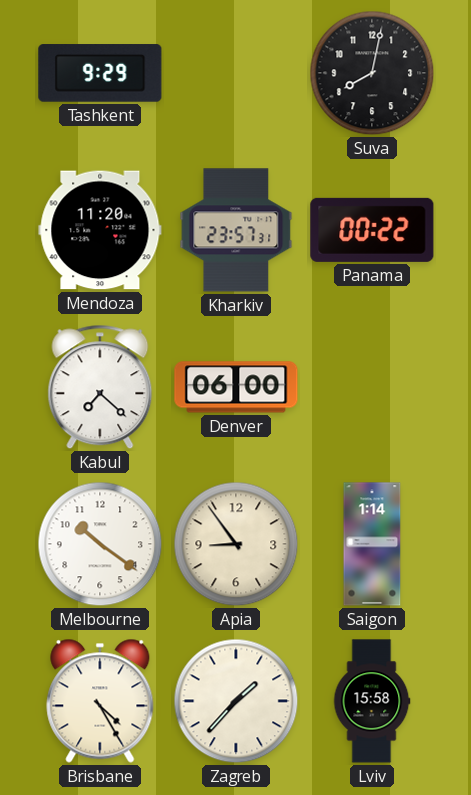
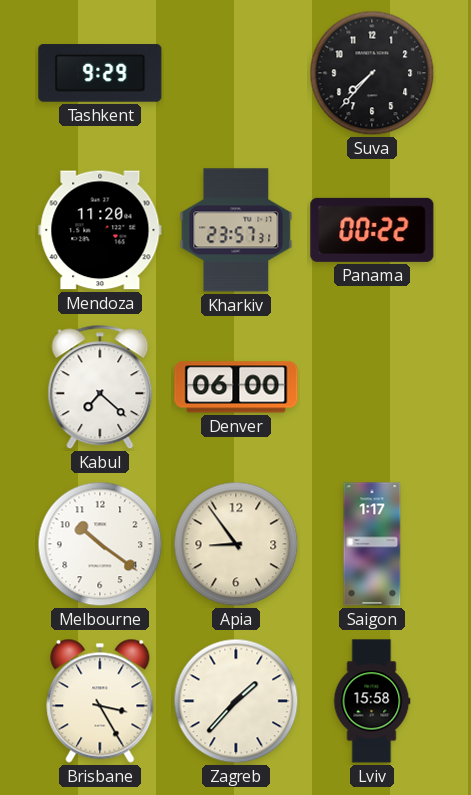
Suva: 8:02 -> 7:37
Saigon: 1:14 -> 1:17
Brisbane: 4:25 -> 3:25
